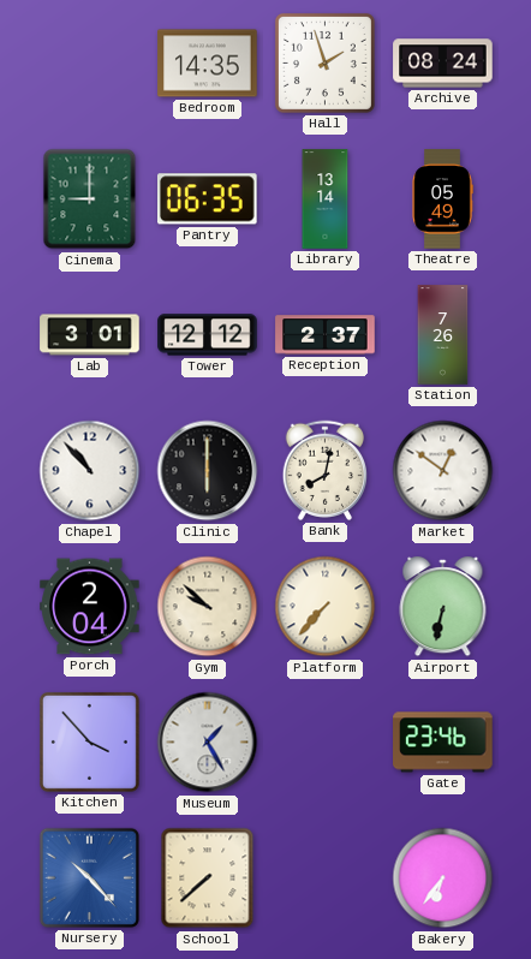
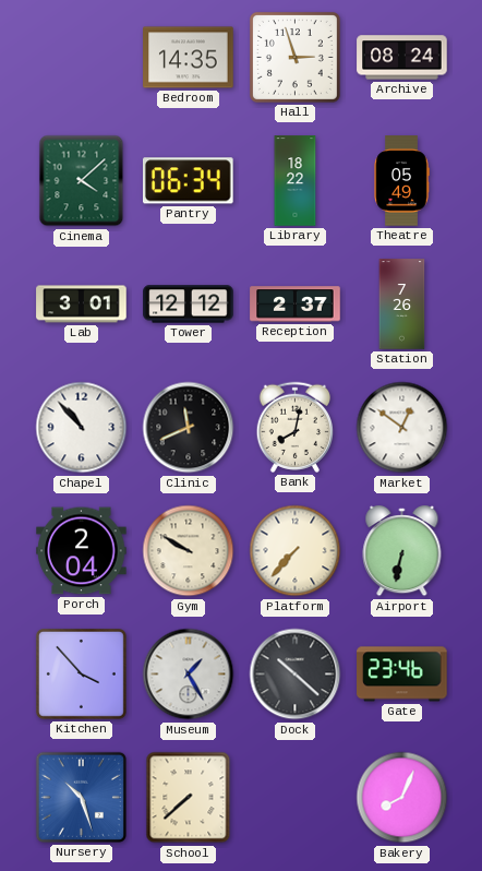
Hall: 1:57 -> 2:57
Cinema: 9:00 -> 4:08
Pantry: 06:35 -> 06:34
Library: 13:14 -> 18:22
Clinic: 6:00 -> 11:41
Gym: 9:52 -> 9:50
Dock: none -> 10:22
Nursery: 10:23 -> 10:27
Bakery: 6:36 -> 8:04
